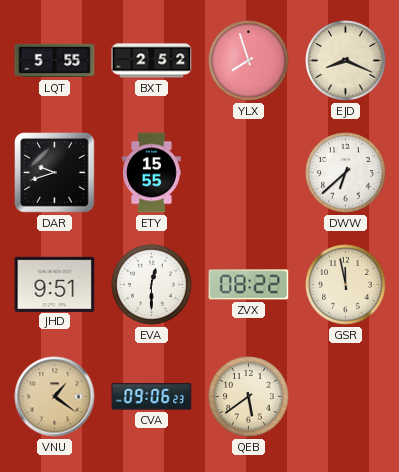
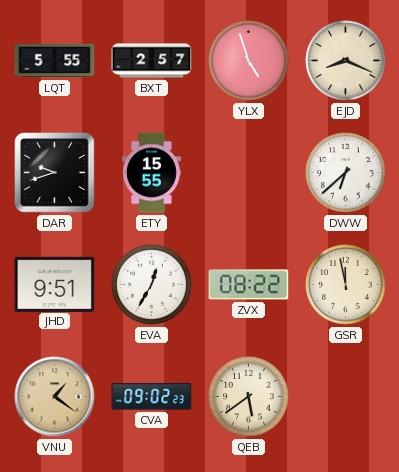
BXT: 2:52 -> 2:57
YLX: 7:57 -> 4:57
EVA: 12:30 -> 12:35
CVA: 09:06 -> 09:02
